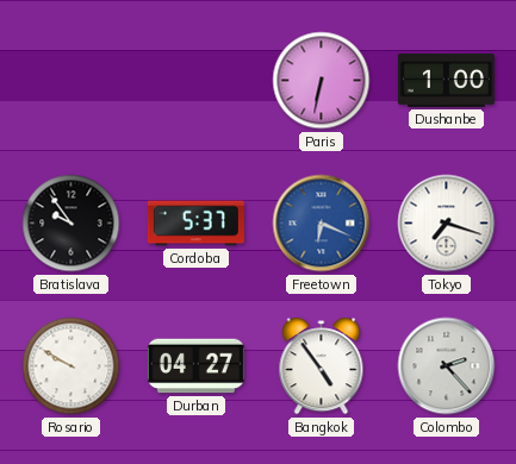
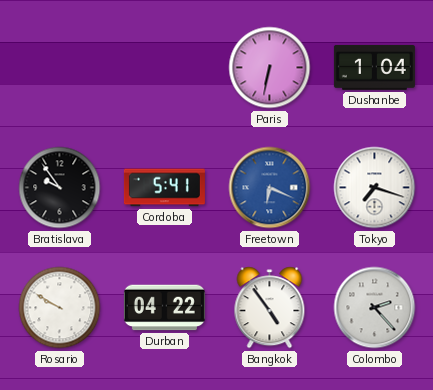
Dushanbe: 1:00 -> 1:04
Cordoba: 5:37 -> 5:41
Durban: 04:27 -> 04:22
